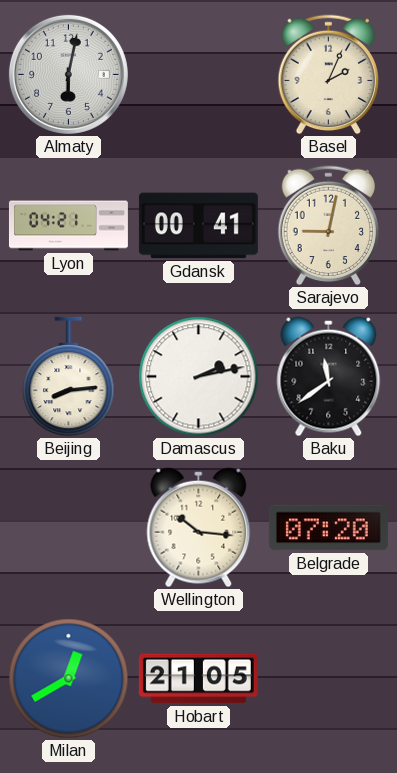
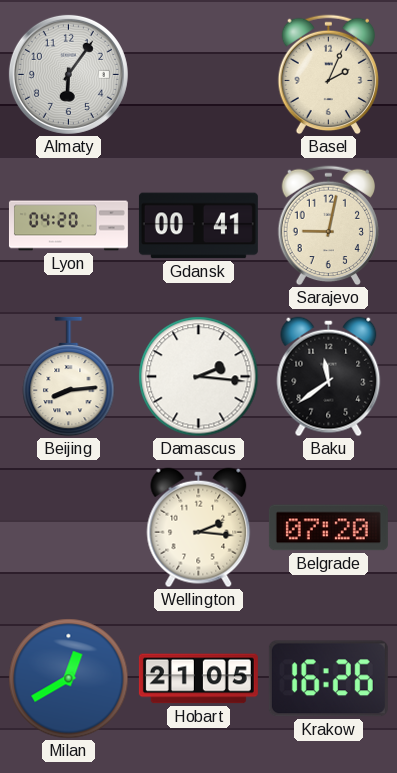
Almaty: 6:02 -> 6:06
Lyon: 04:21 -> 04:20
Damascus: 2:13 -> 2:16
Wellington: 10:16 -> 2:16
Krakow: none -> 16:26
